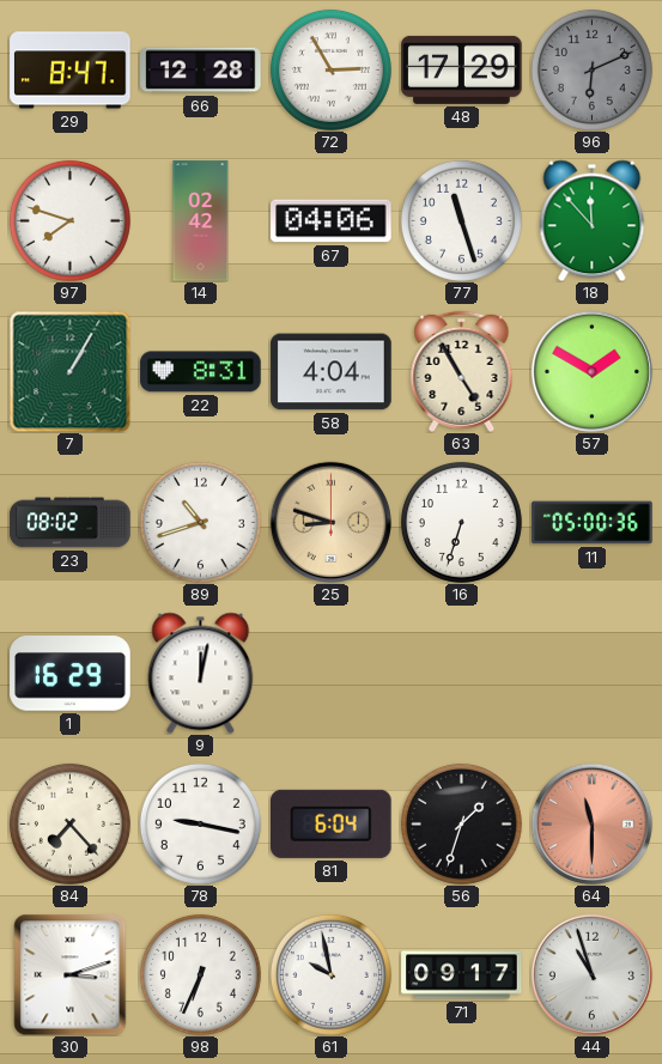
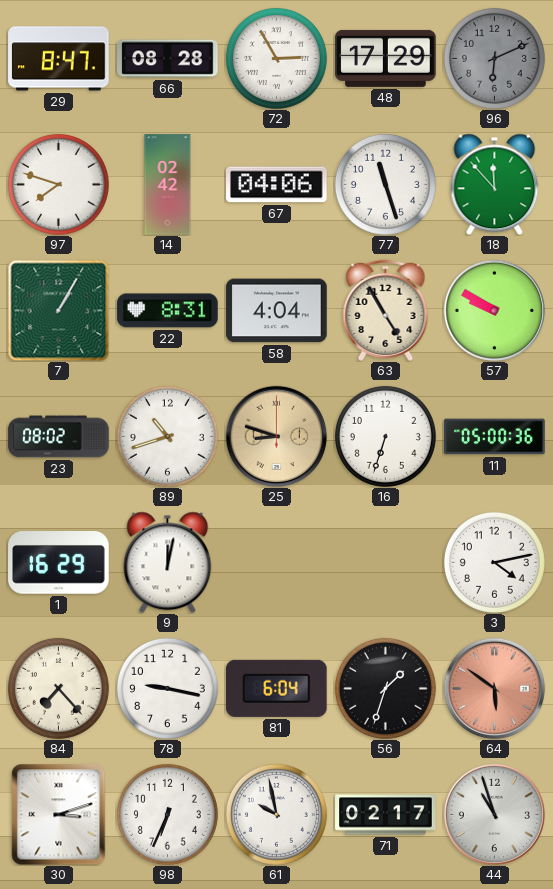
66: 12:28 -> 08:28
57: 1:50 -> 9:50
3: none -> 4:13
64: 11:30 -> 5:51
71: 09:17 -> 02:17
